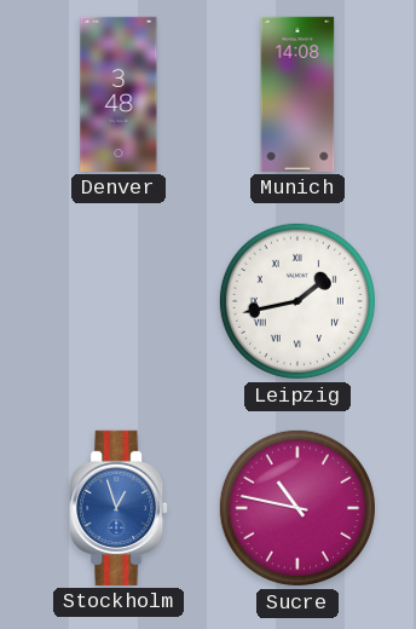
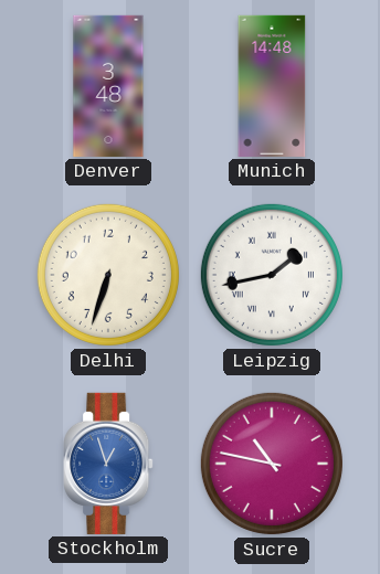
Munich: 14:08 -> 14:48
Delhi: none -> 6:33
